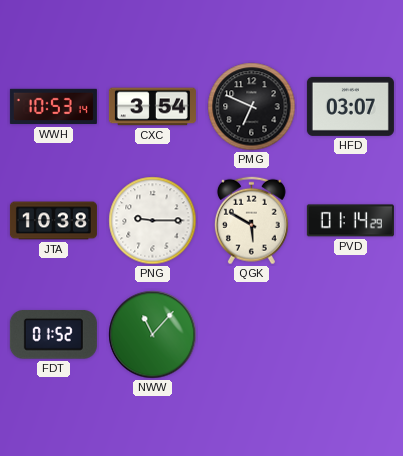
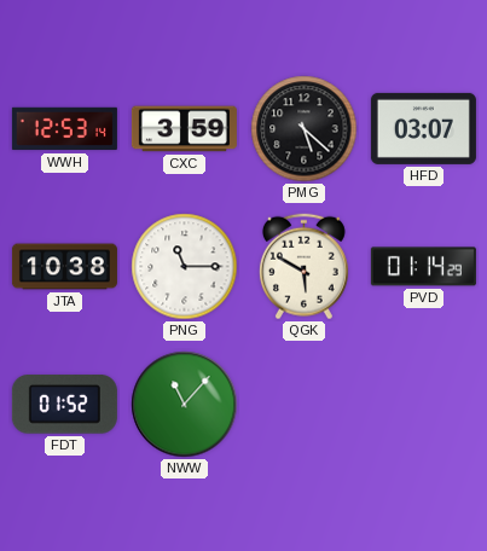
WWH: 10:53 -> 12:53
CXC: 3:54 -> 3:59
PMG: 6:49 -> 5:22
PNG: 9:15 -> 11:15
